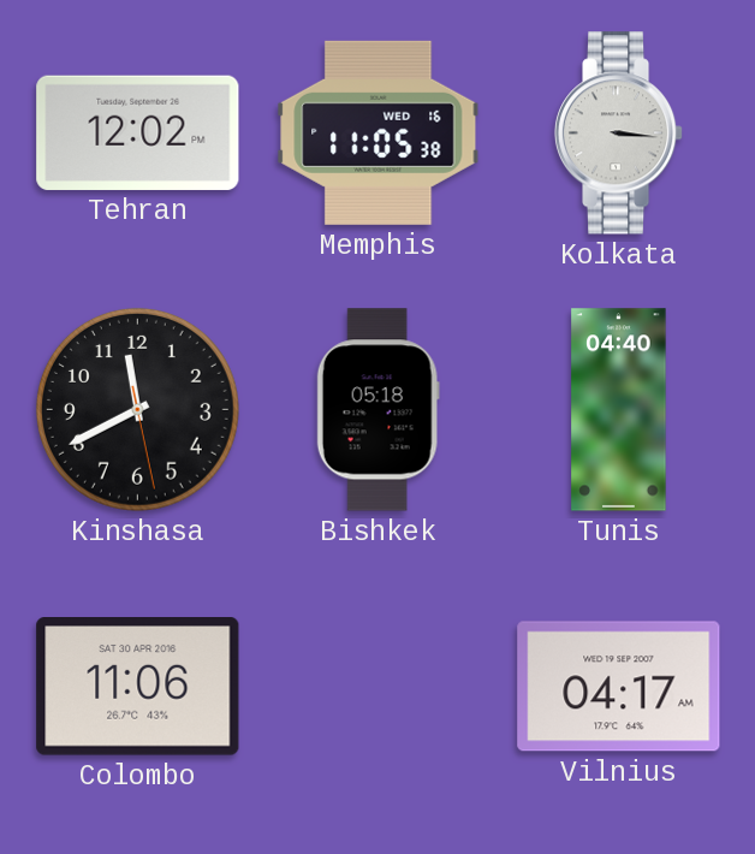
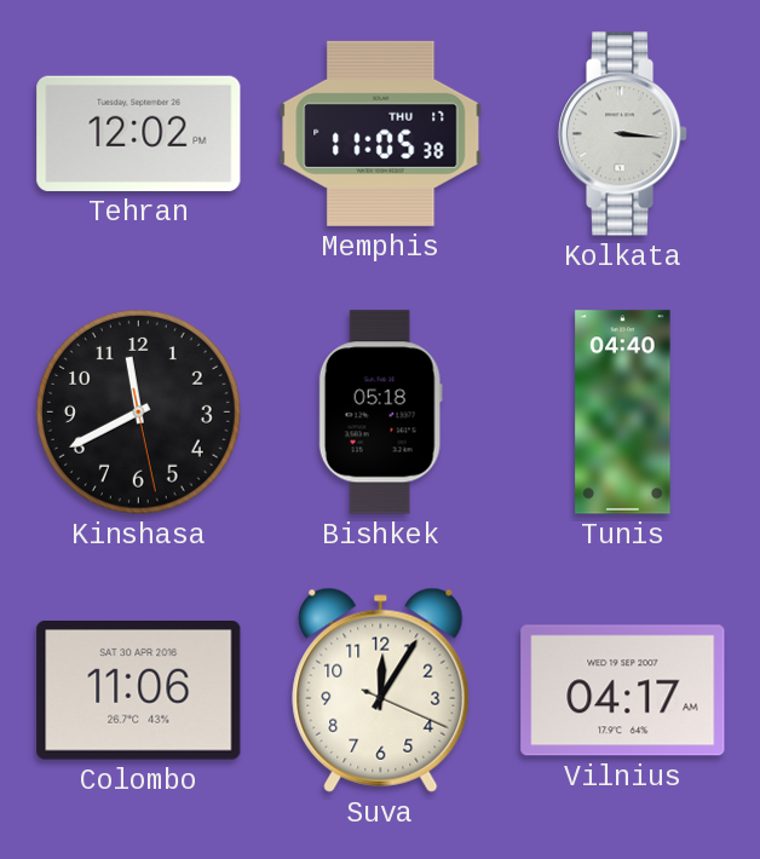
Memphis date: WED 16 -> THU 17
Suva: none -> 12:05
